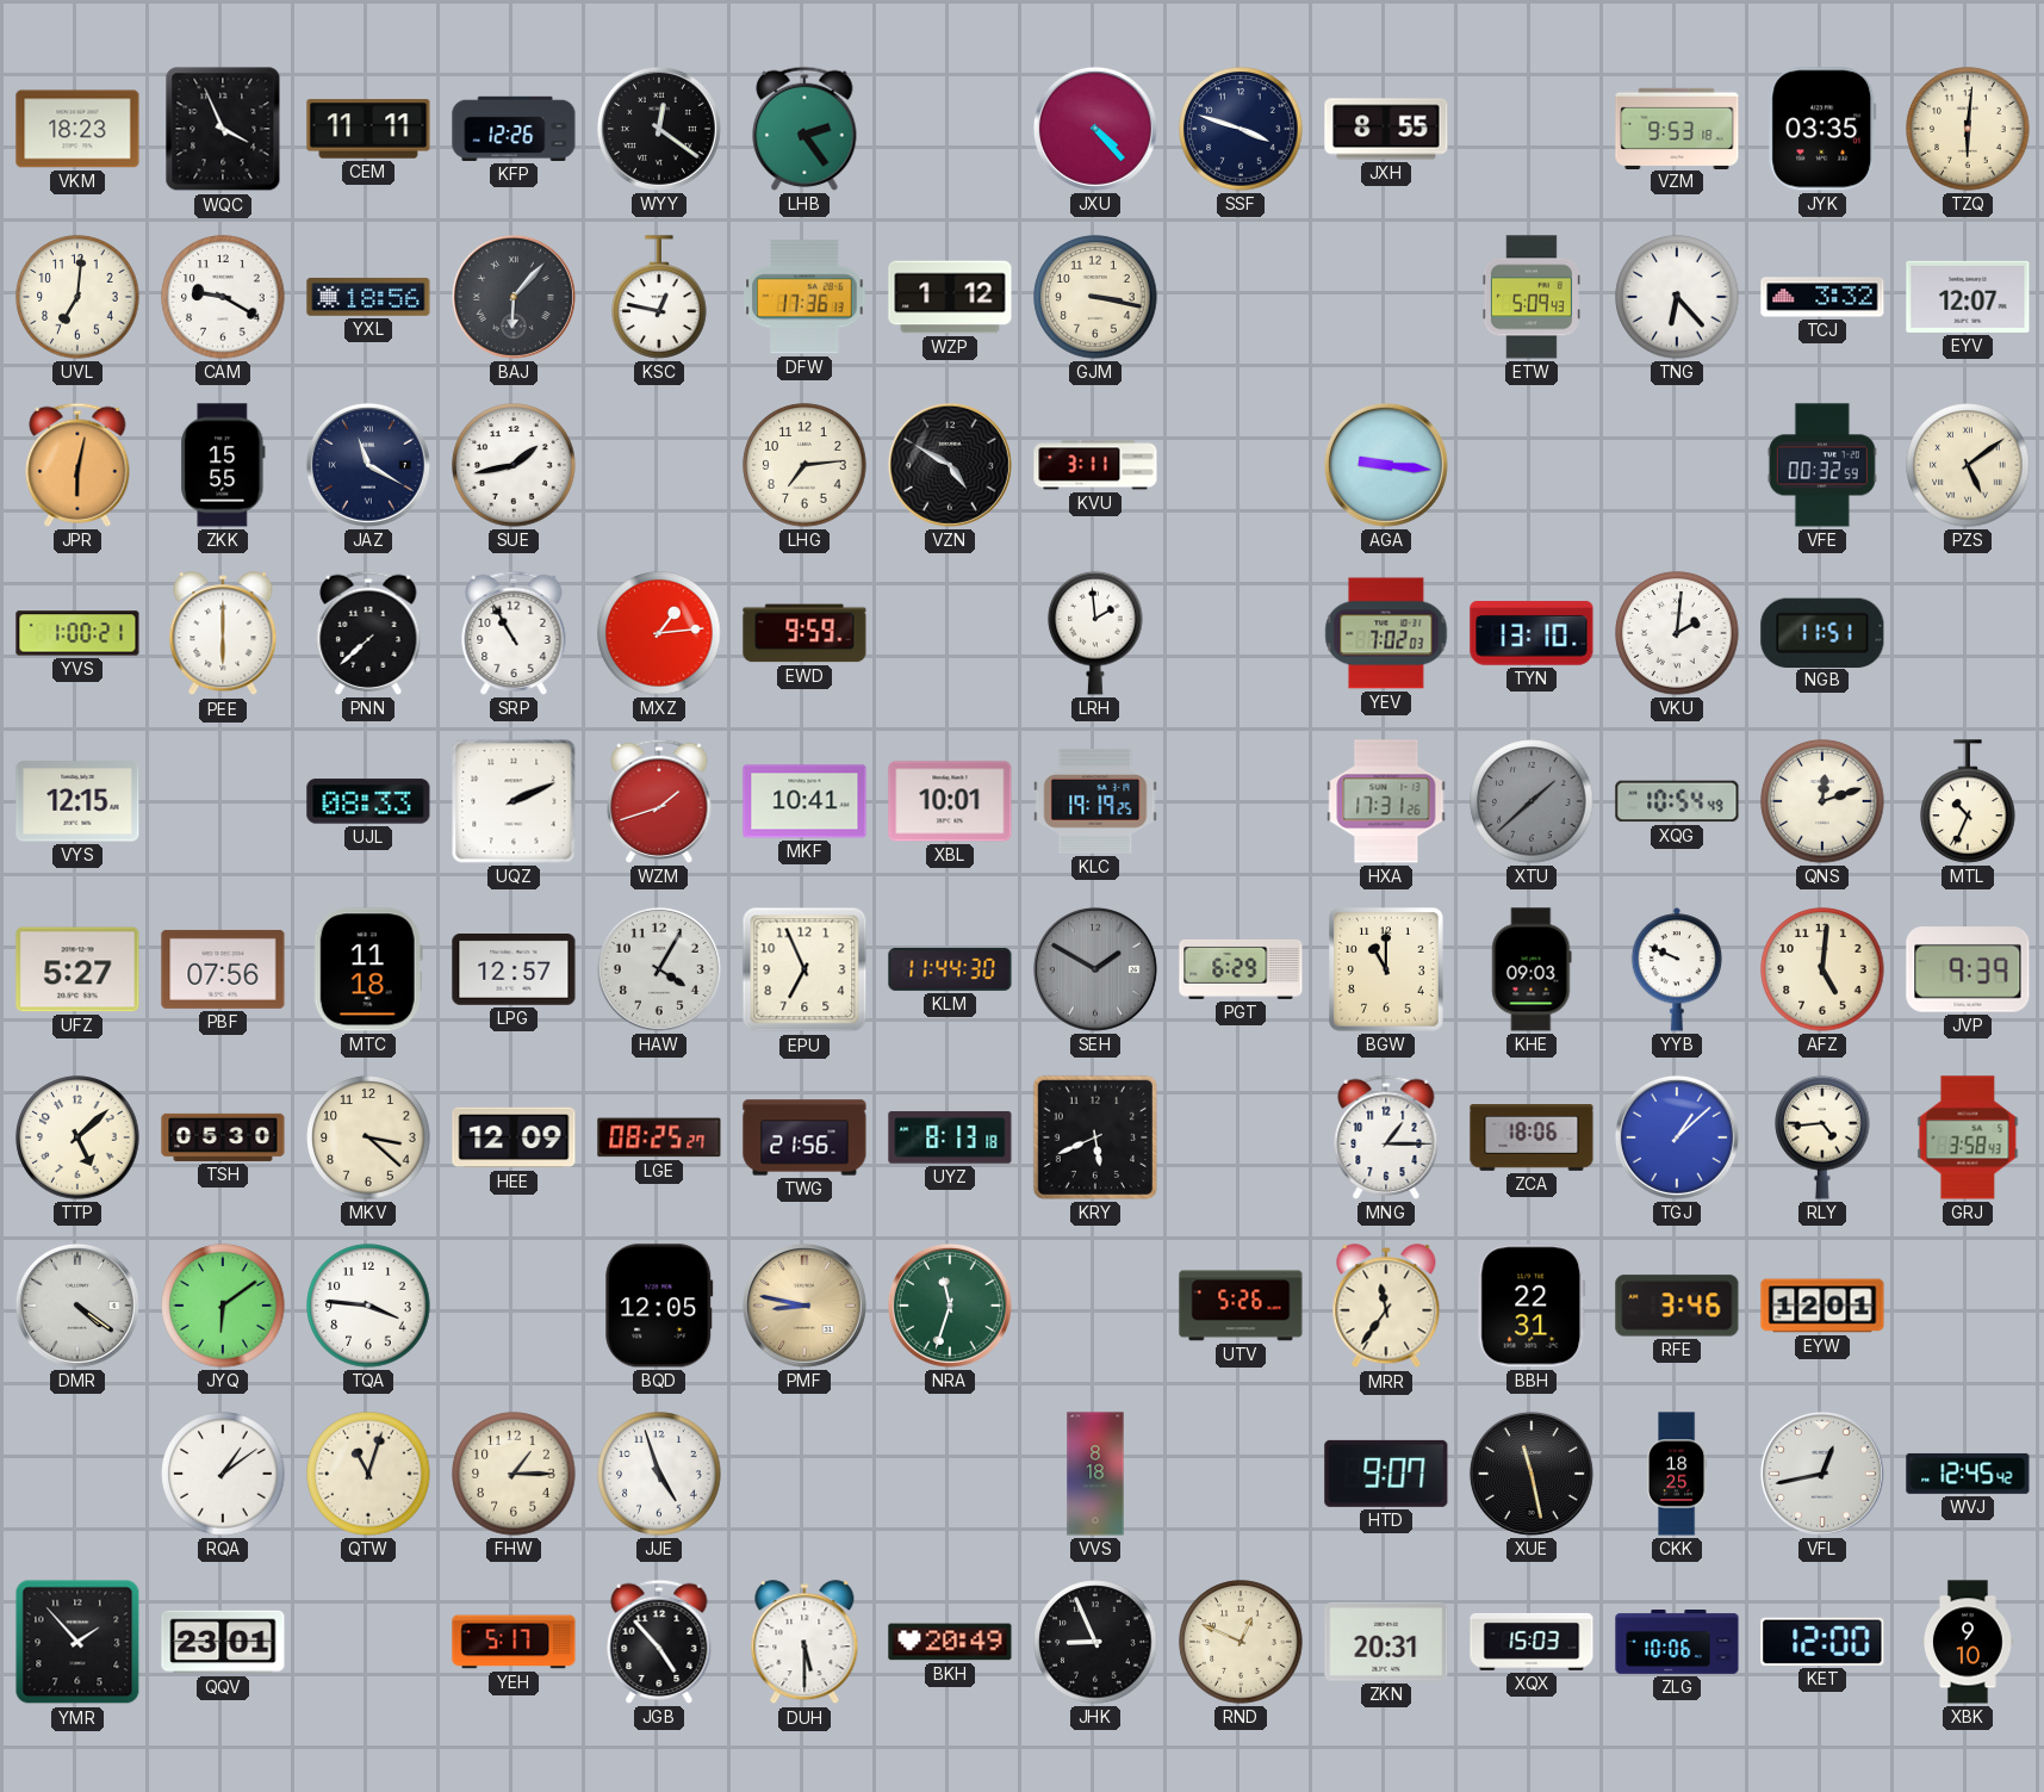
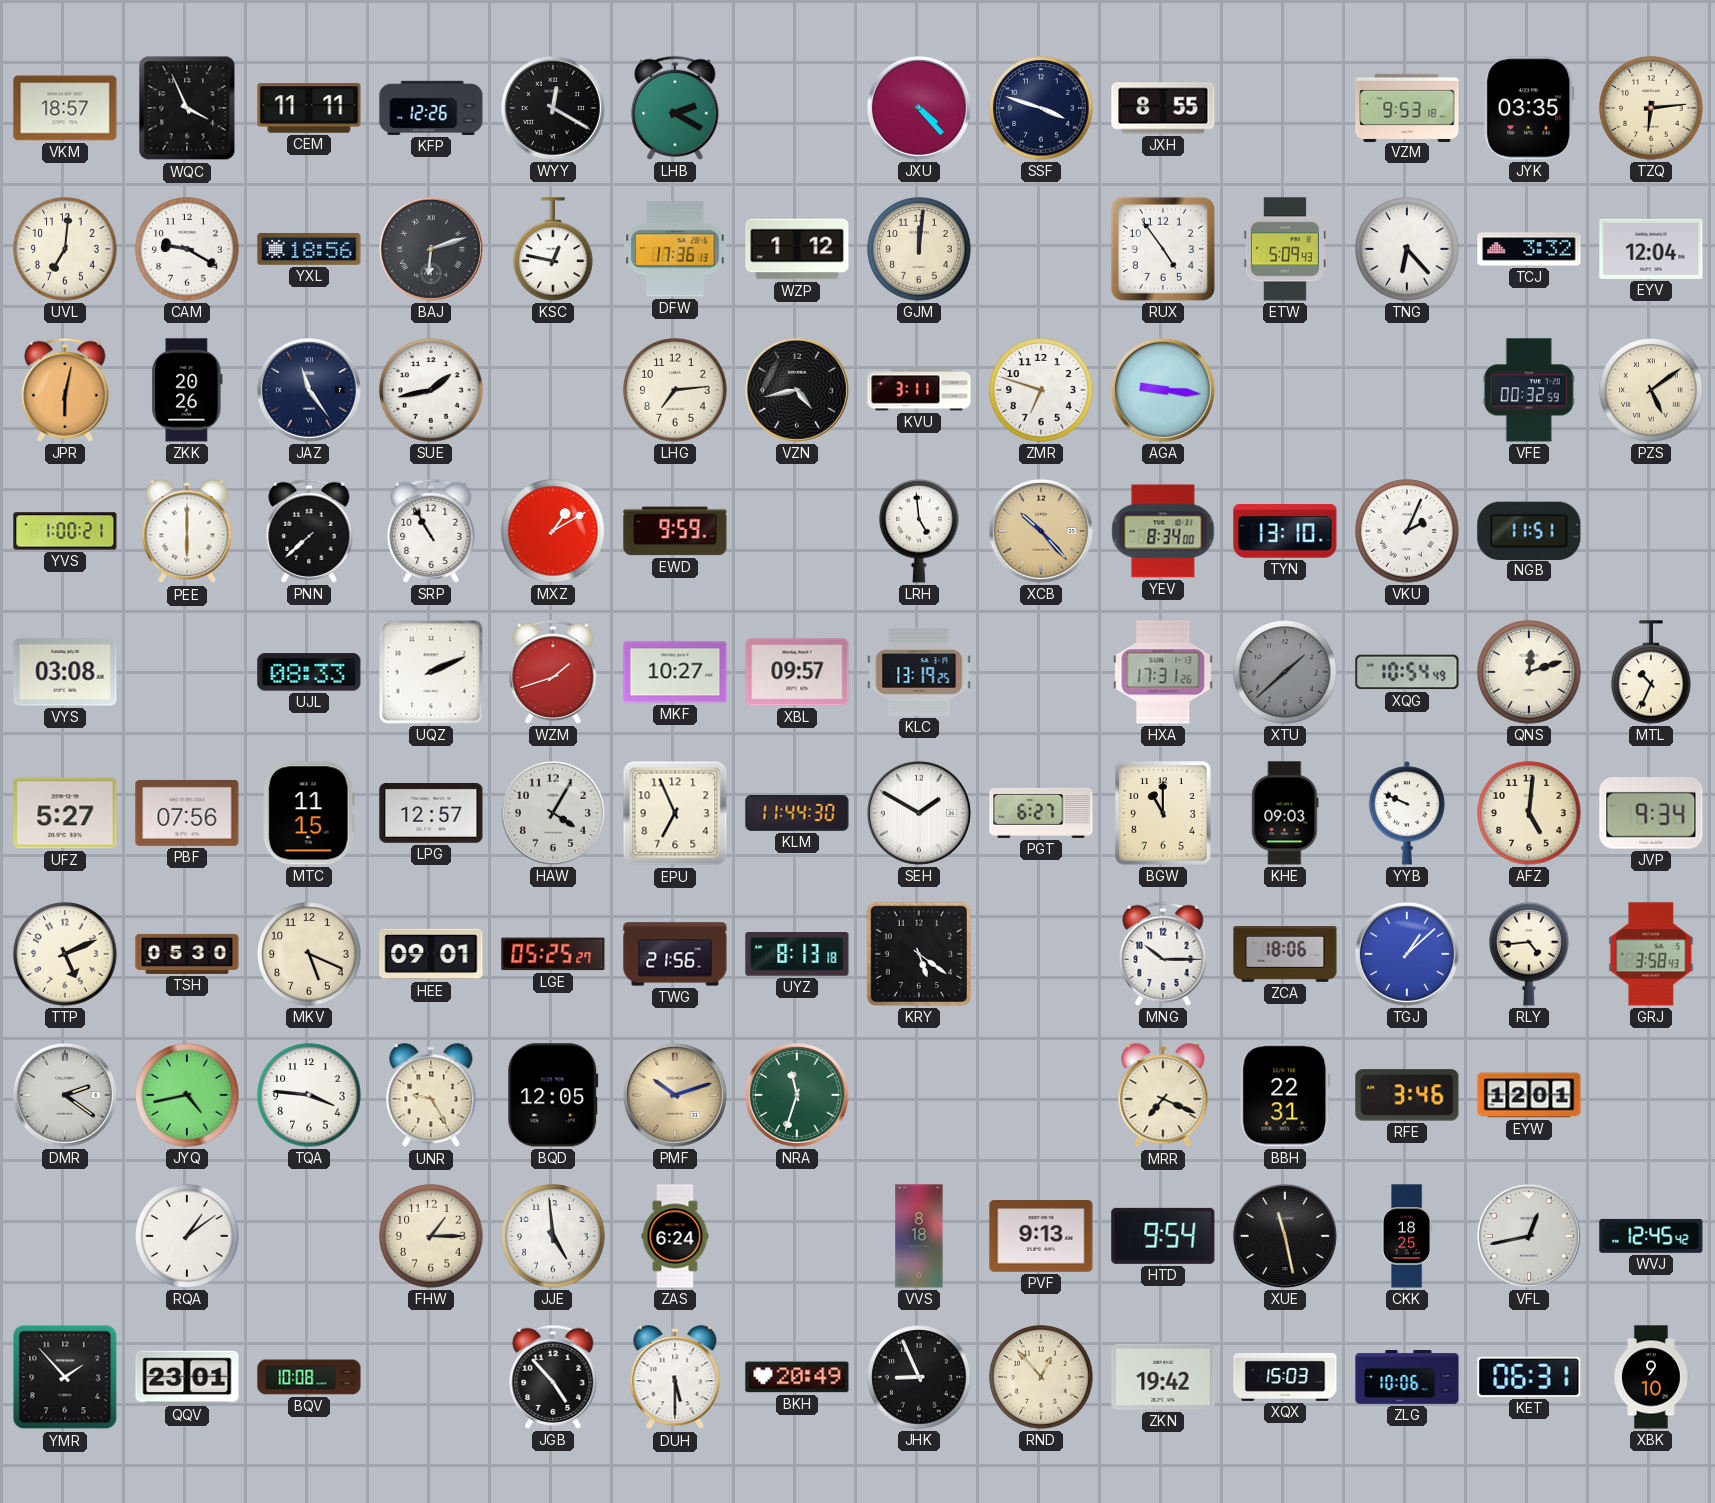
VKM: 18:23 -> 18:57
WYY: 12:21 -> 12:20
LHB: 2:24 -> 2:20
TZQ: 6:01 -> 6:14
BAJ: 6:07 -> 6:12
GJM: 3:17 -> 12:01
RUX: none -> 4:54
EYV: 12:07 -> 12:04
ZKK: 15:55 -> 20:26
JAZ: 11:20 -> 11:24
VZN: 4:50 -> 4:43
ZMR: none -> 6:48
MXZ: 1:14 -> 1:10
LRH: 1:59 -> 4:59
XCB: none -> 10:23
YEV: 7:02 -> 8:34
VKU: 2:01 -> 2:04
VYS: 12:15 -> 03:08
MKF: 10:41 -> 10:27
XBL: 10:01 -> 09:57
KLC: 19:19 -> 13:19
MTC: 11:18 -> 11:15
SEH dial: grey -> white
PGT: 6:29 -> 6:27
JVP: 9:39 -> 9:34
TTP: 5:08 -> 5:11
MKV: 3:22 -> 5:19
HEE: 12:09 -> 09:01
LGE: 08:25 -> 05:25
KRY: 5:41 -> 5:21
MNG: 1:15 -> 10:15
DMR: 4:21 -> 2:21
JYQ: 6:09 -> 4:43
UNR: none -> 9:25
PMF: 8:47 -> 10:12
UTV: 5:26 -> none
MRR: 11:36 -> 7:19
QTW: 11:03 -> none
JJE: 4:57 -> 4:59
ZAS: none -> 6:24
PVF: none -> 9:13
HTD: 9:07 -> 9:54
BQV: none -> 10:08
YEH: 5:17 -> none
RND: 12:49 -> 12:53
ZKN: 20:31 -> 19:42
KET: 12:00 -> 06:31
